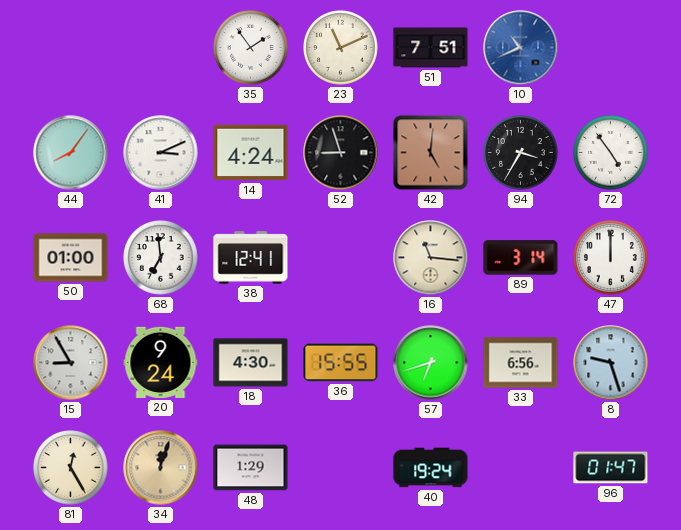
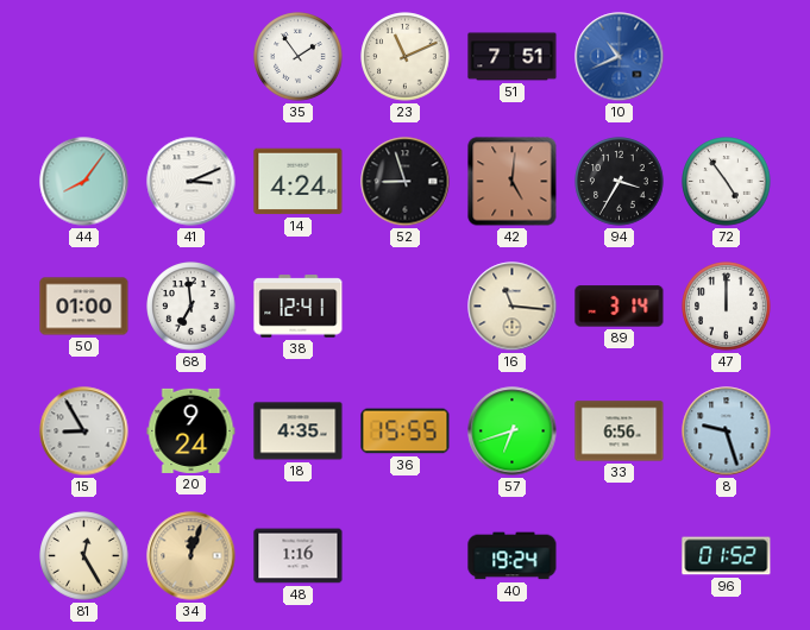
18: 4:30 -> 4:35
48: 1:29 -> 1:16
96: 01:47 -> 01:52
